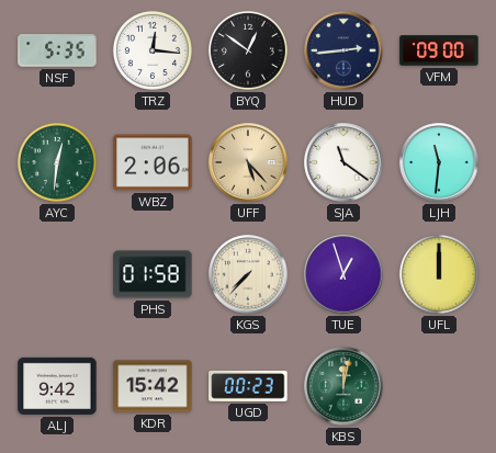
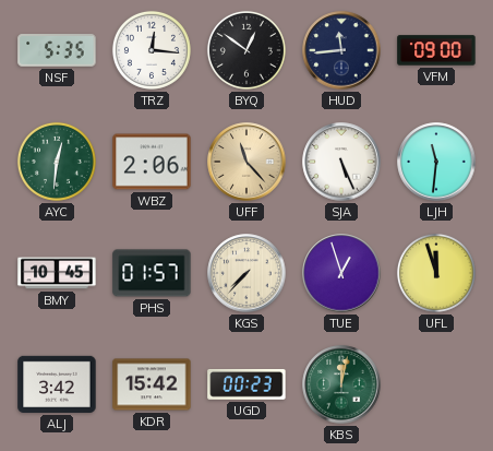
HUD: 2:44 -> 11:44
UFF: 5:23 -> 11:23
SJA: 11:21 -> 5:26
BMY: none -> 10:45
PHS: 01:58 -> 01:57
UFL: 12:00 -> 11:57
ALJ: 9:42 -> 3:42
